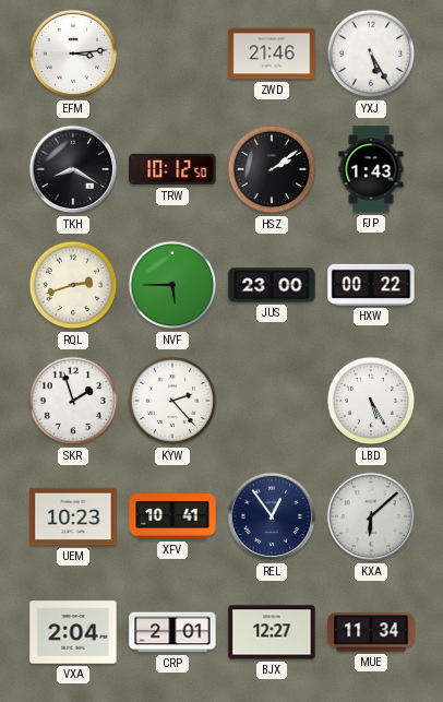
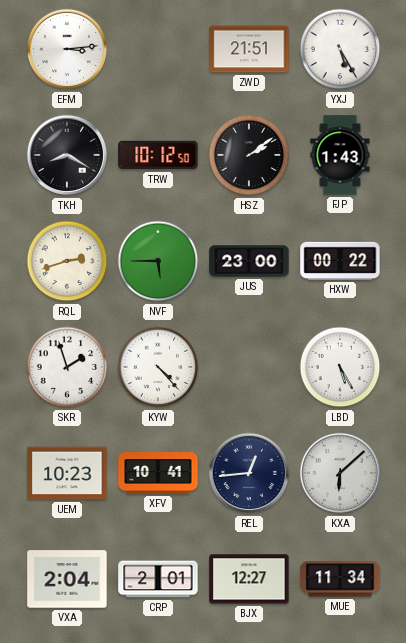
ZWD: 21:46 -> 21:51
KYW: 2:23 -> 4:23
REL: 12:54 -> 12:44
